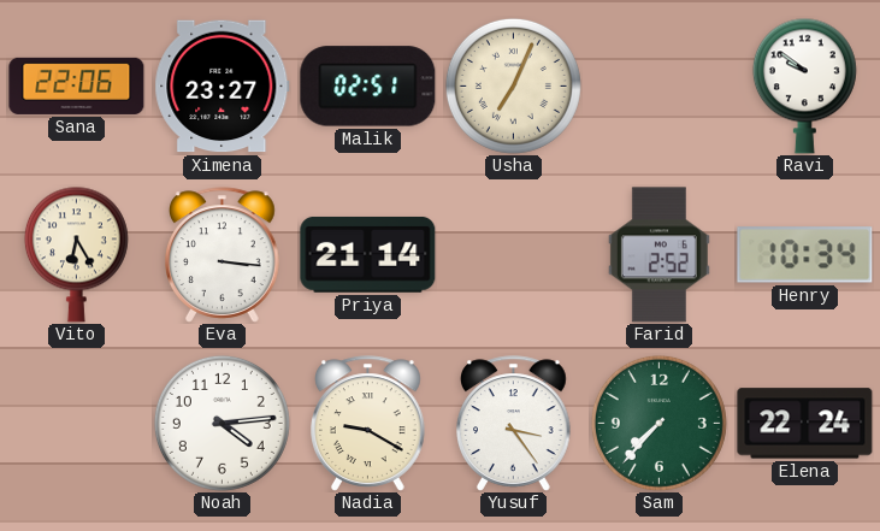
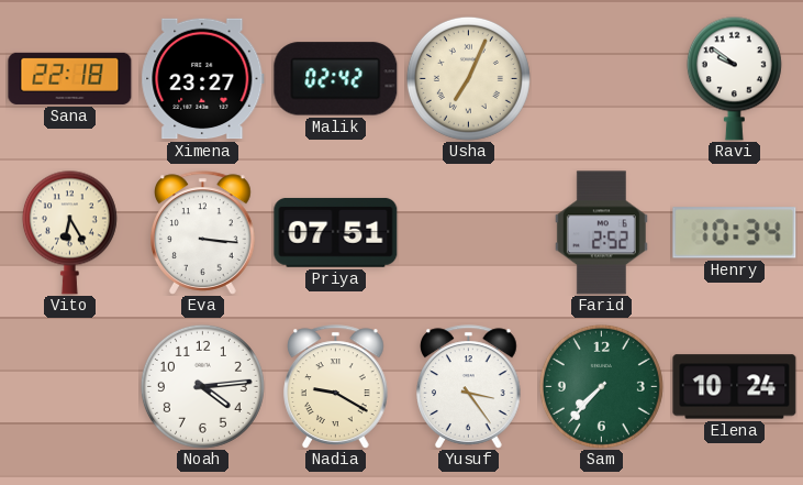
Sana: 22:06 -> 22:18
Malik: 02:51 -> 02:42
Priya: 21:14 -> 07:51
Elena: 22:24 -> 10:24
